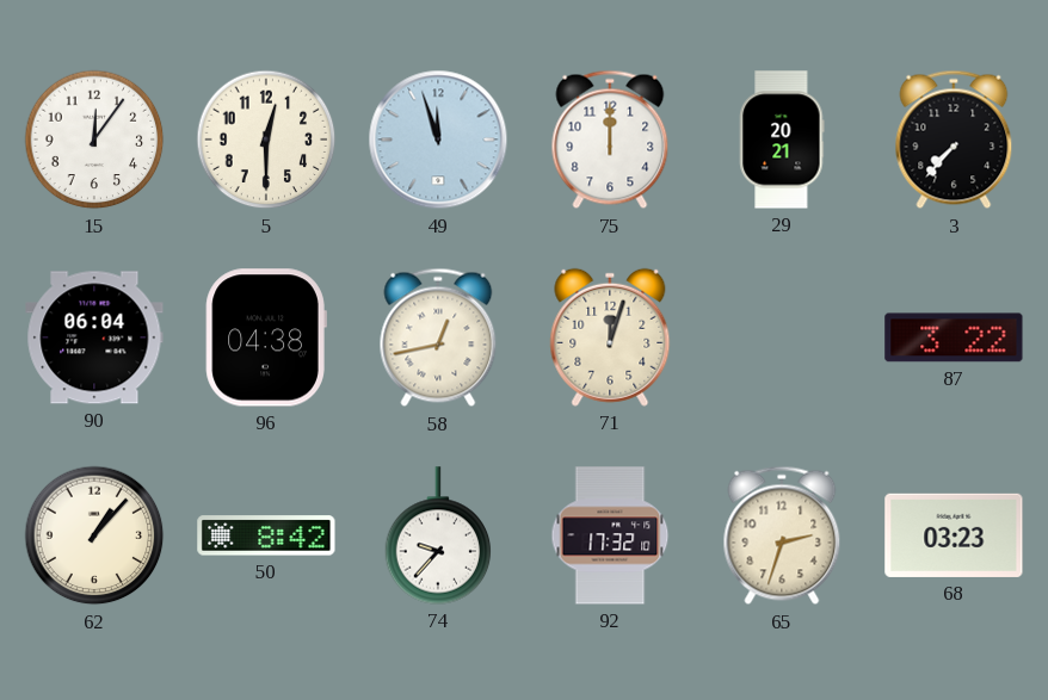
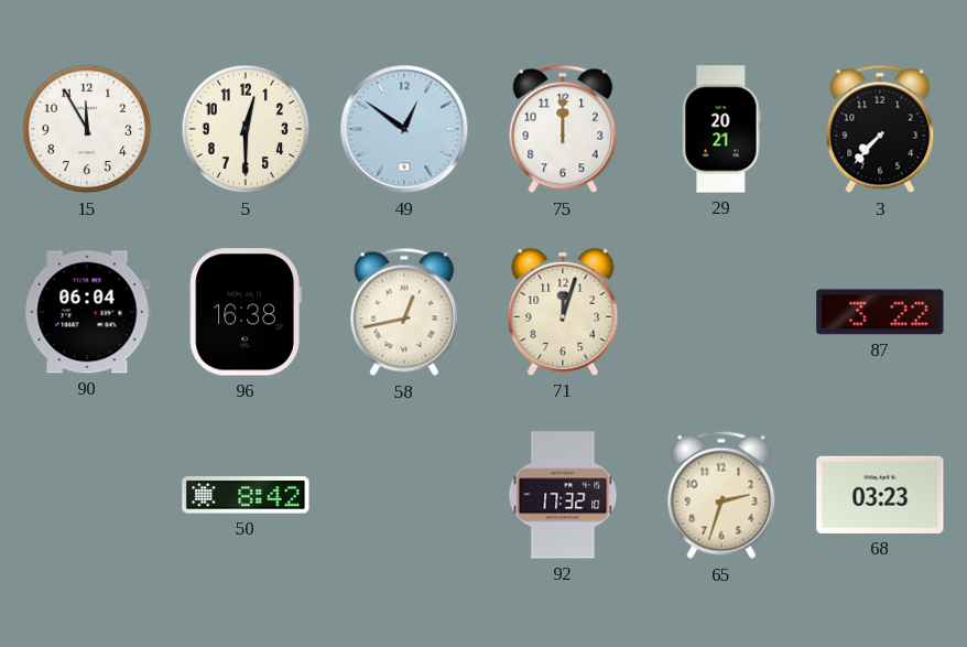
15: 12:06 -> 11:55
49: 11:57 -> 12:51
96: 04:38 -> 16:38
62: 1:07 -> none
74: 9:37 -> none
